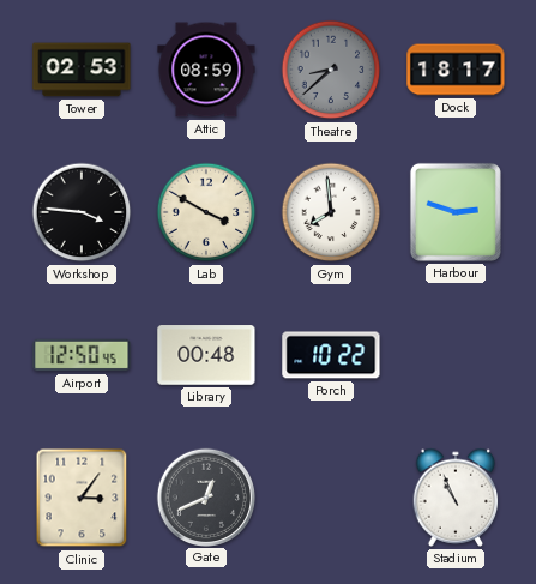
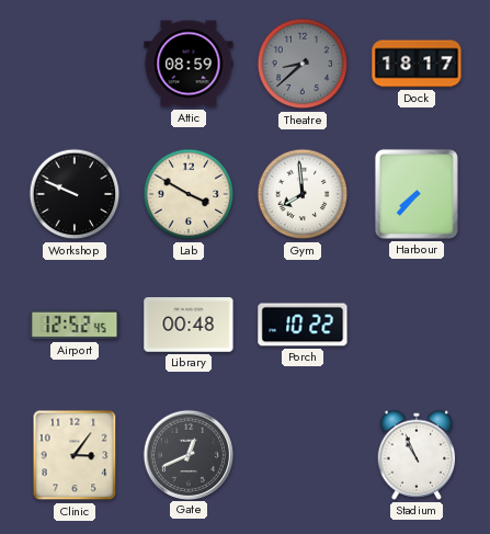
Tower: 02:53 -> none
Workshop: 3:46 -> 9:49
Harbour: 2:48 -> 7:37
Airport: 12:50 -> 12:52
